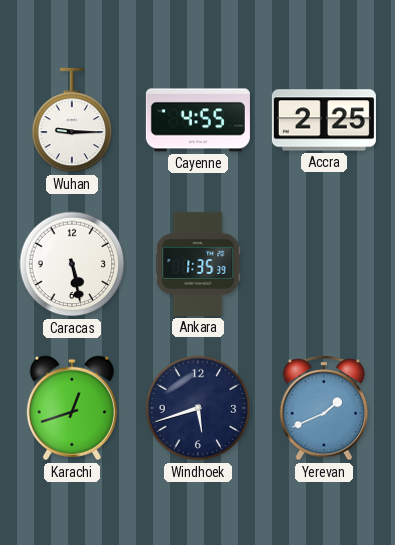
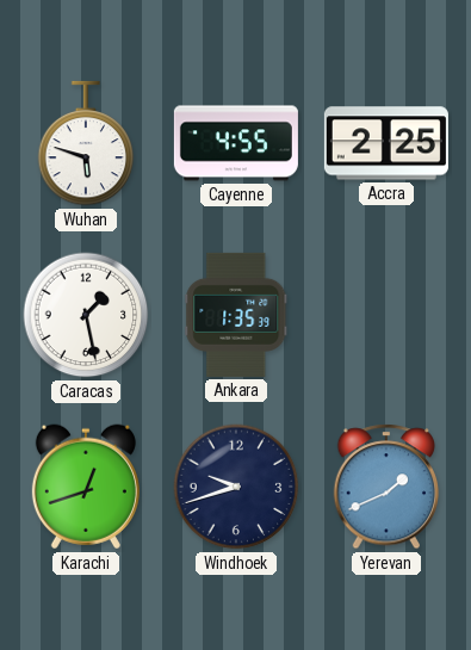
Wuhan: 9:15 -> 5:48
Caracas: 5:28 -> 1:28
Windhoek: 5:42 -> 9:42
